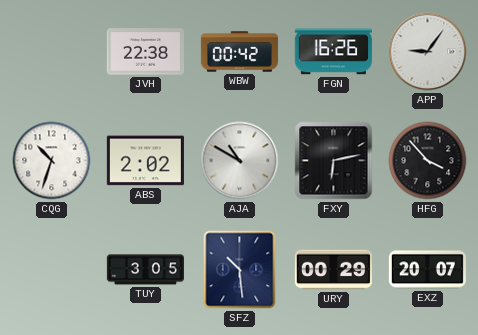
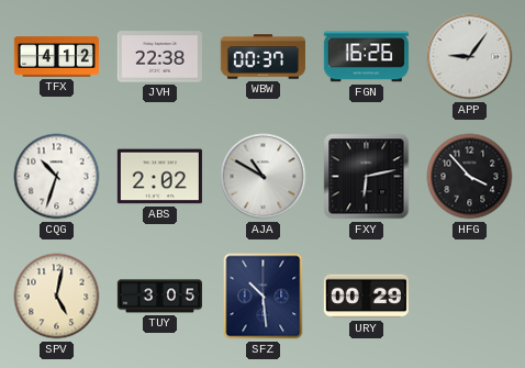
TFX: none -> 4:12
WBW: 00:42 -> 00:37
SPV: none -> 5:02
EXZ: 20:07 -> none
